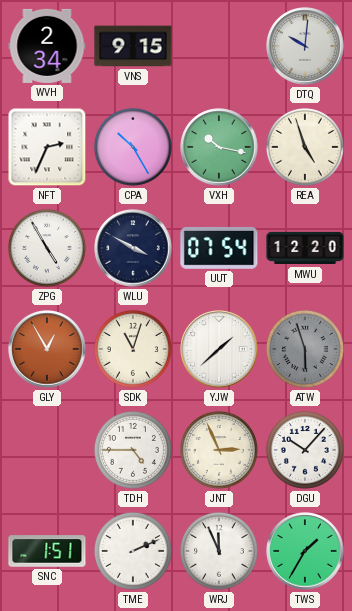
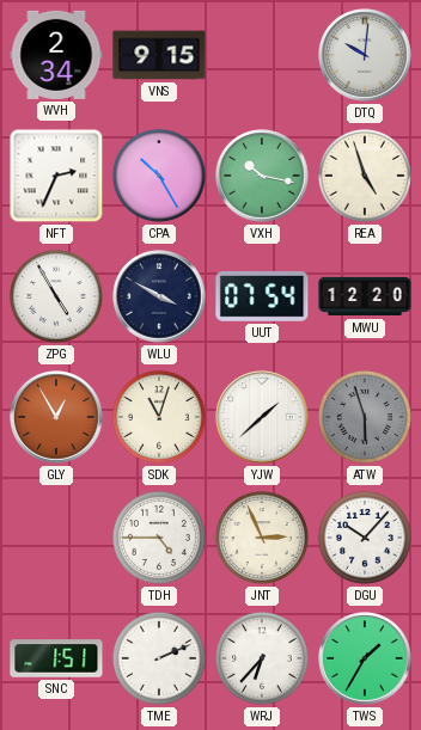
WRJ: 11:56 -> 6:37
